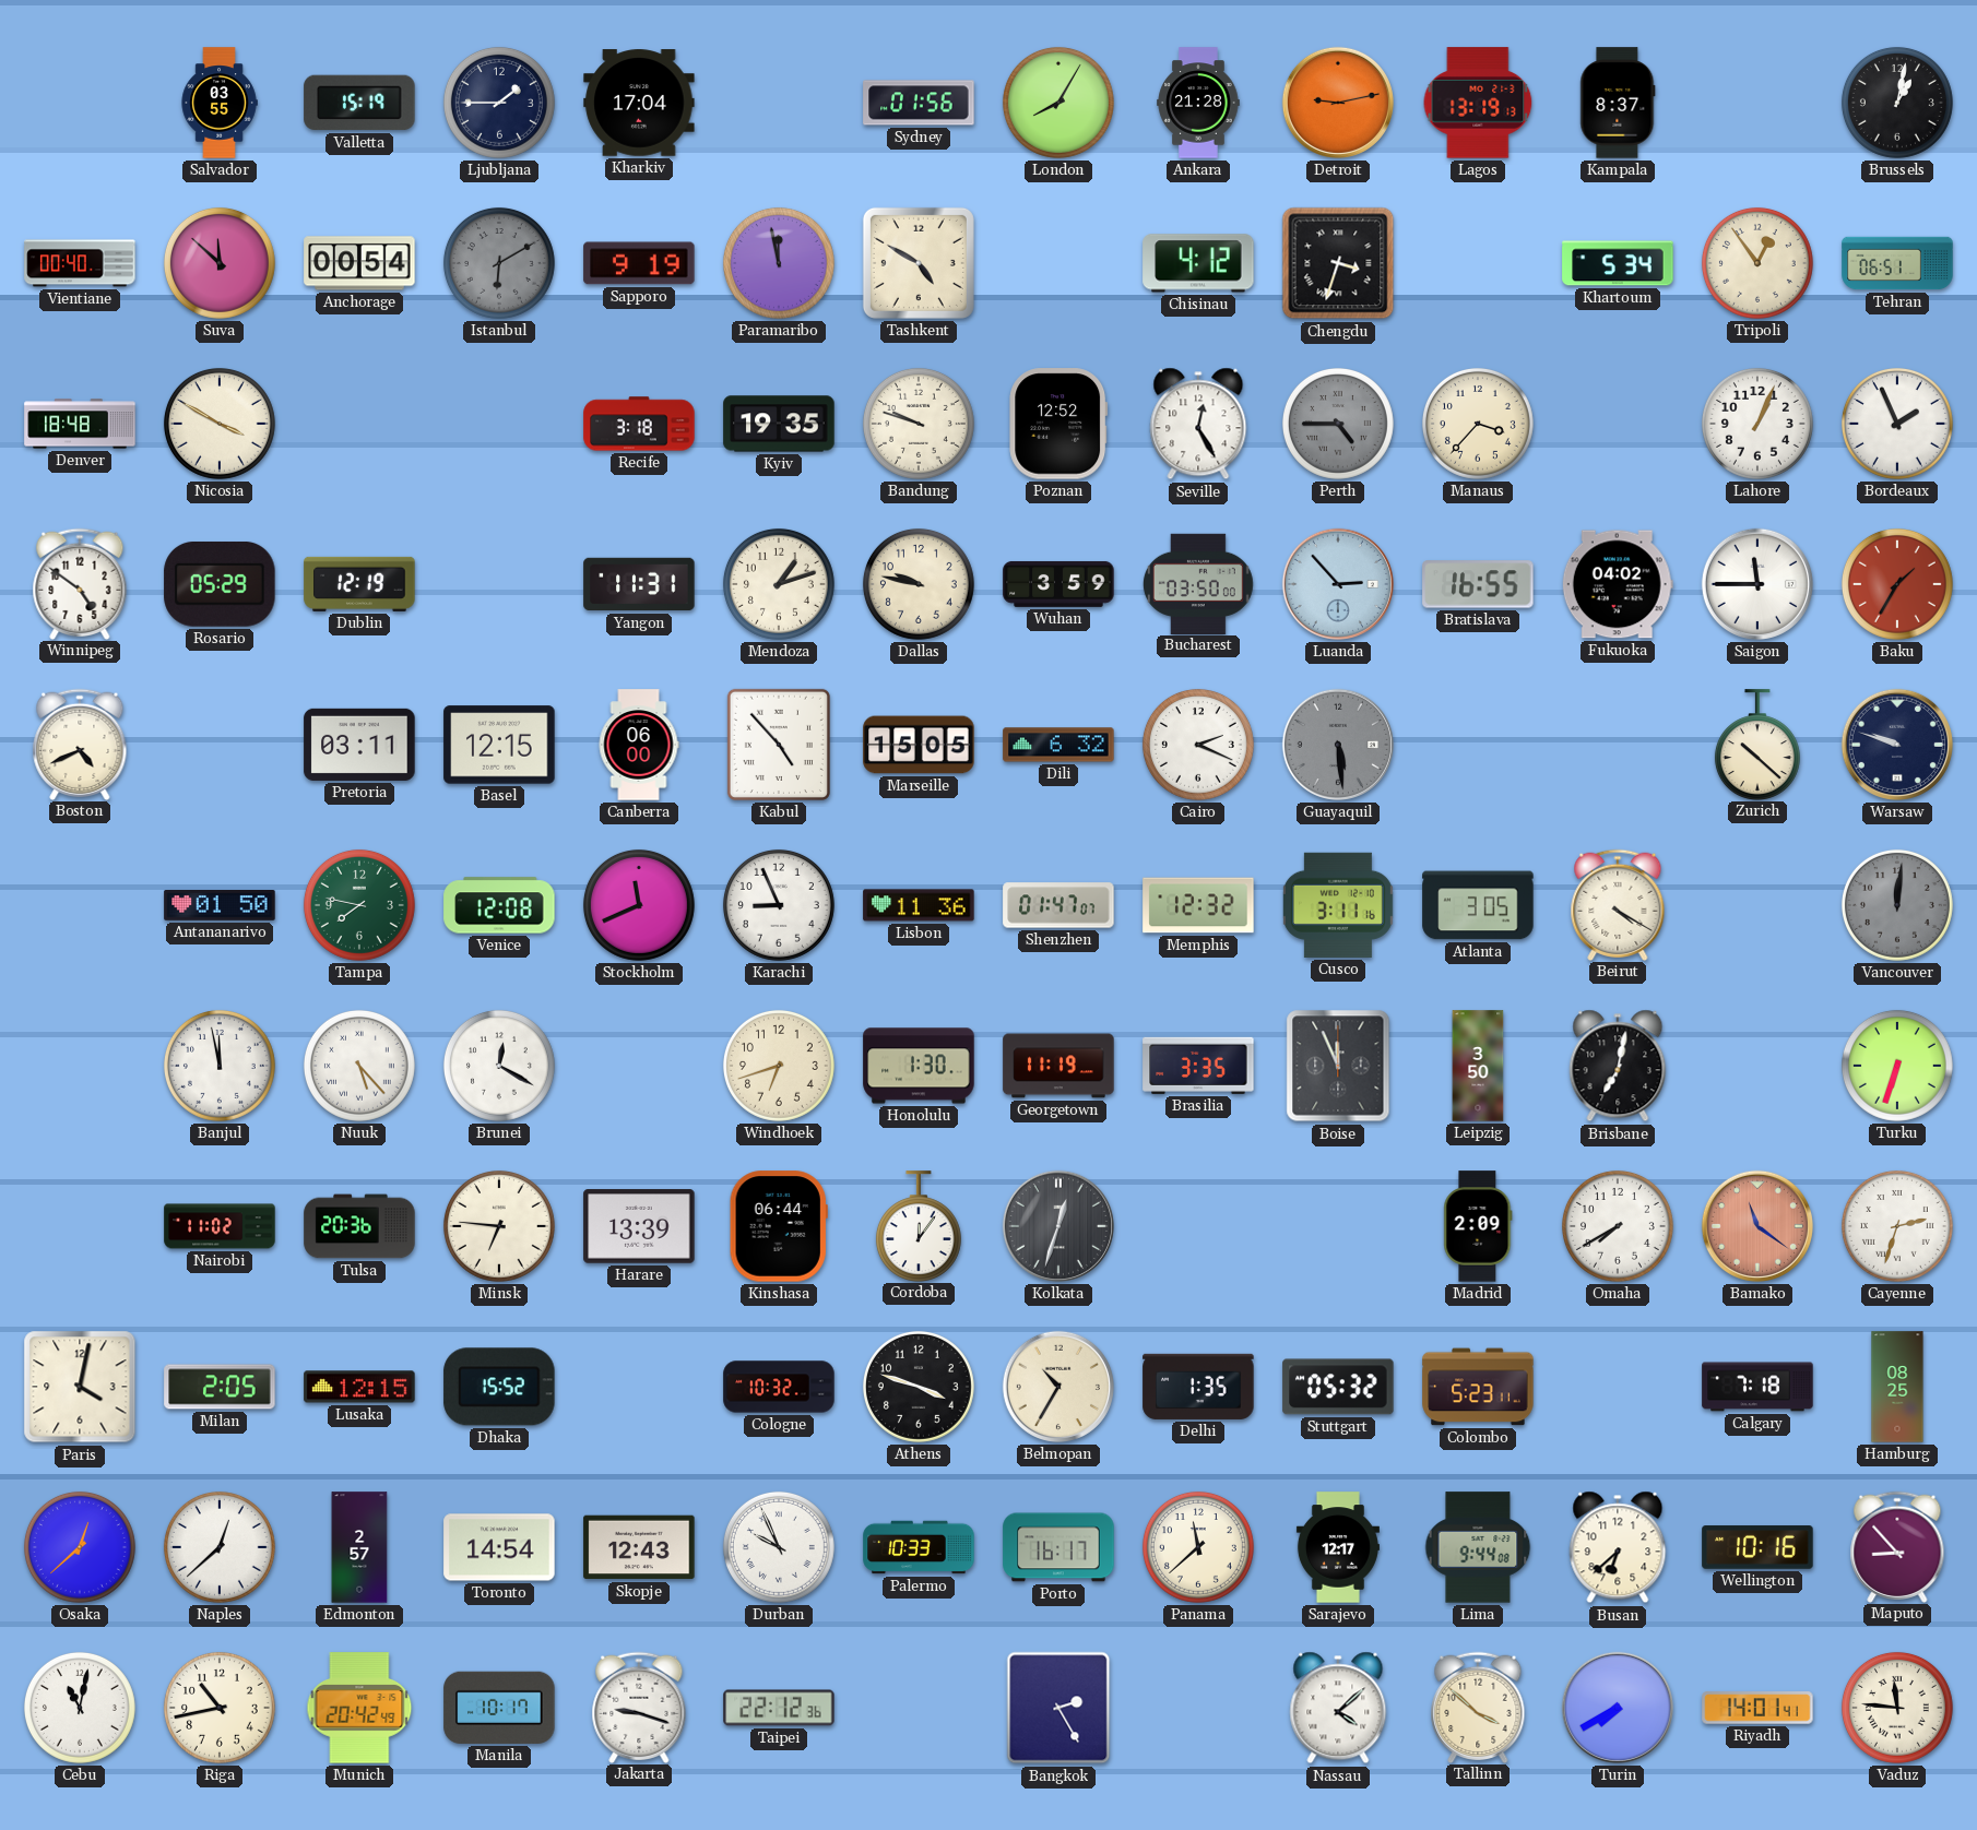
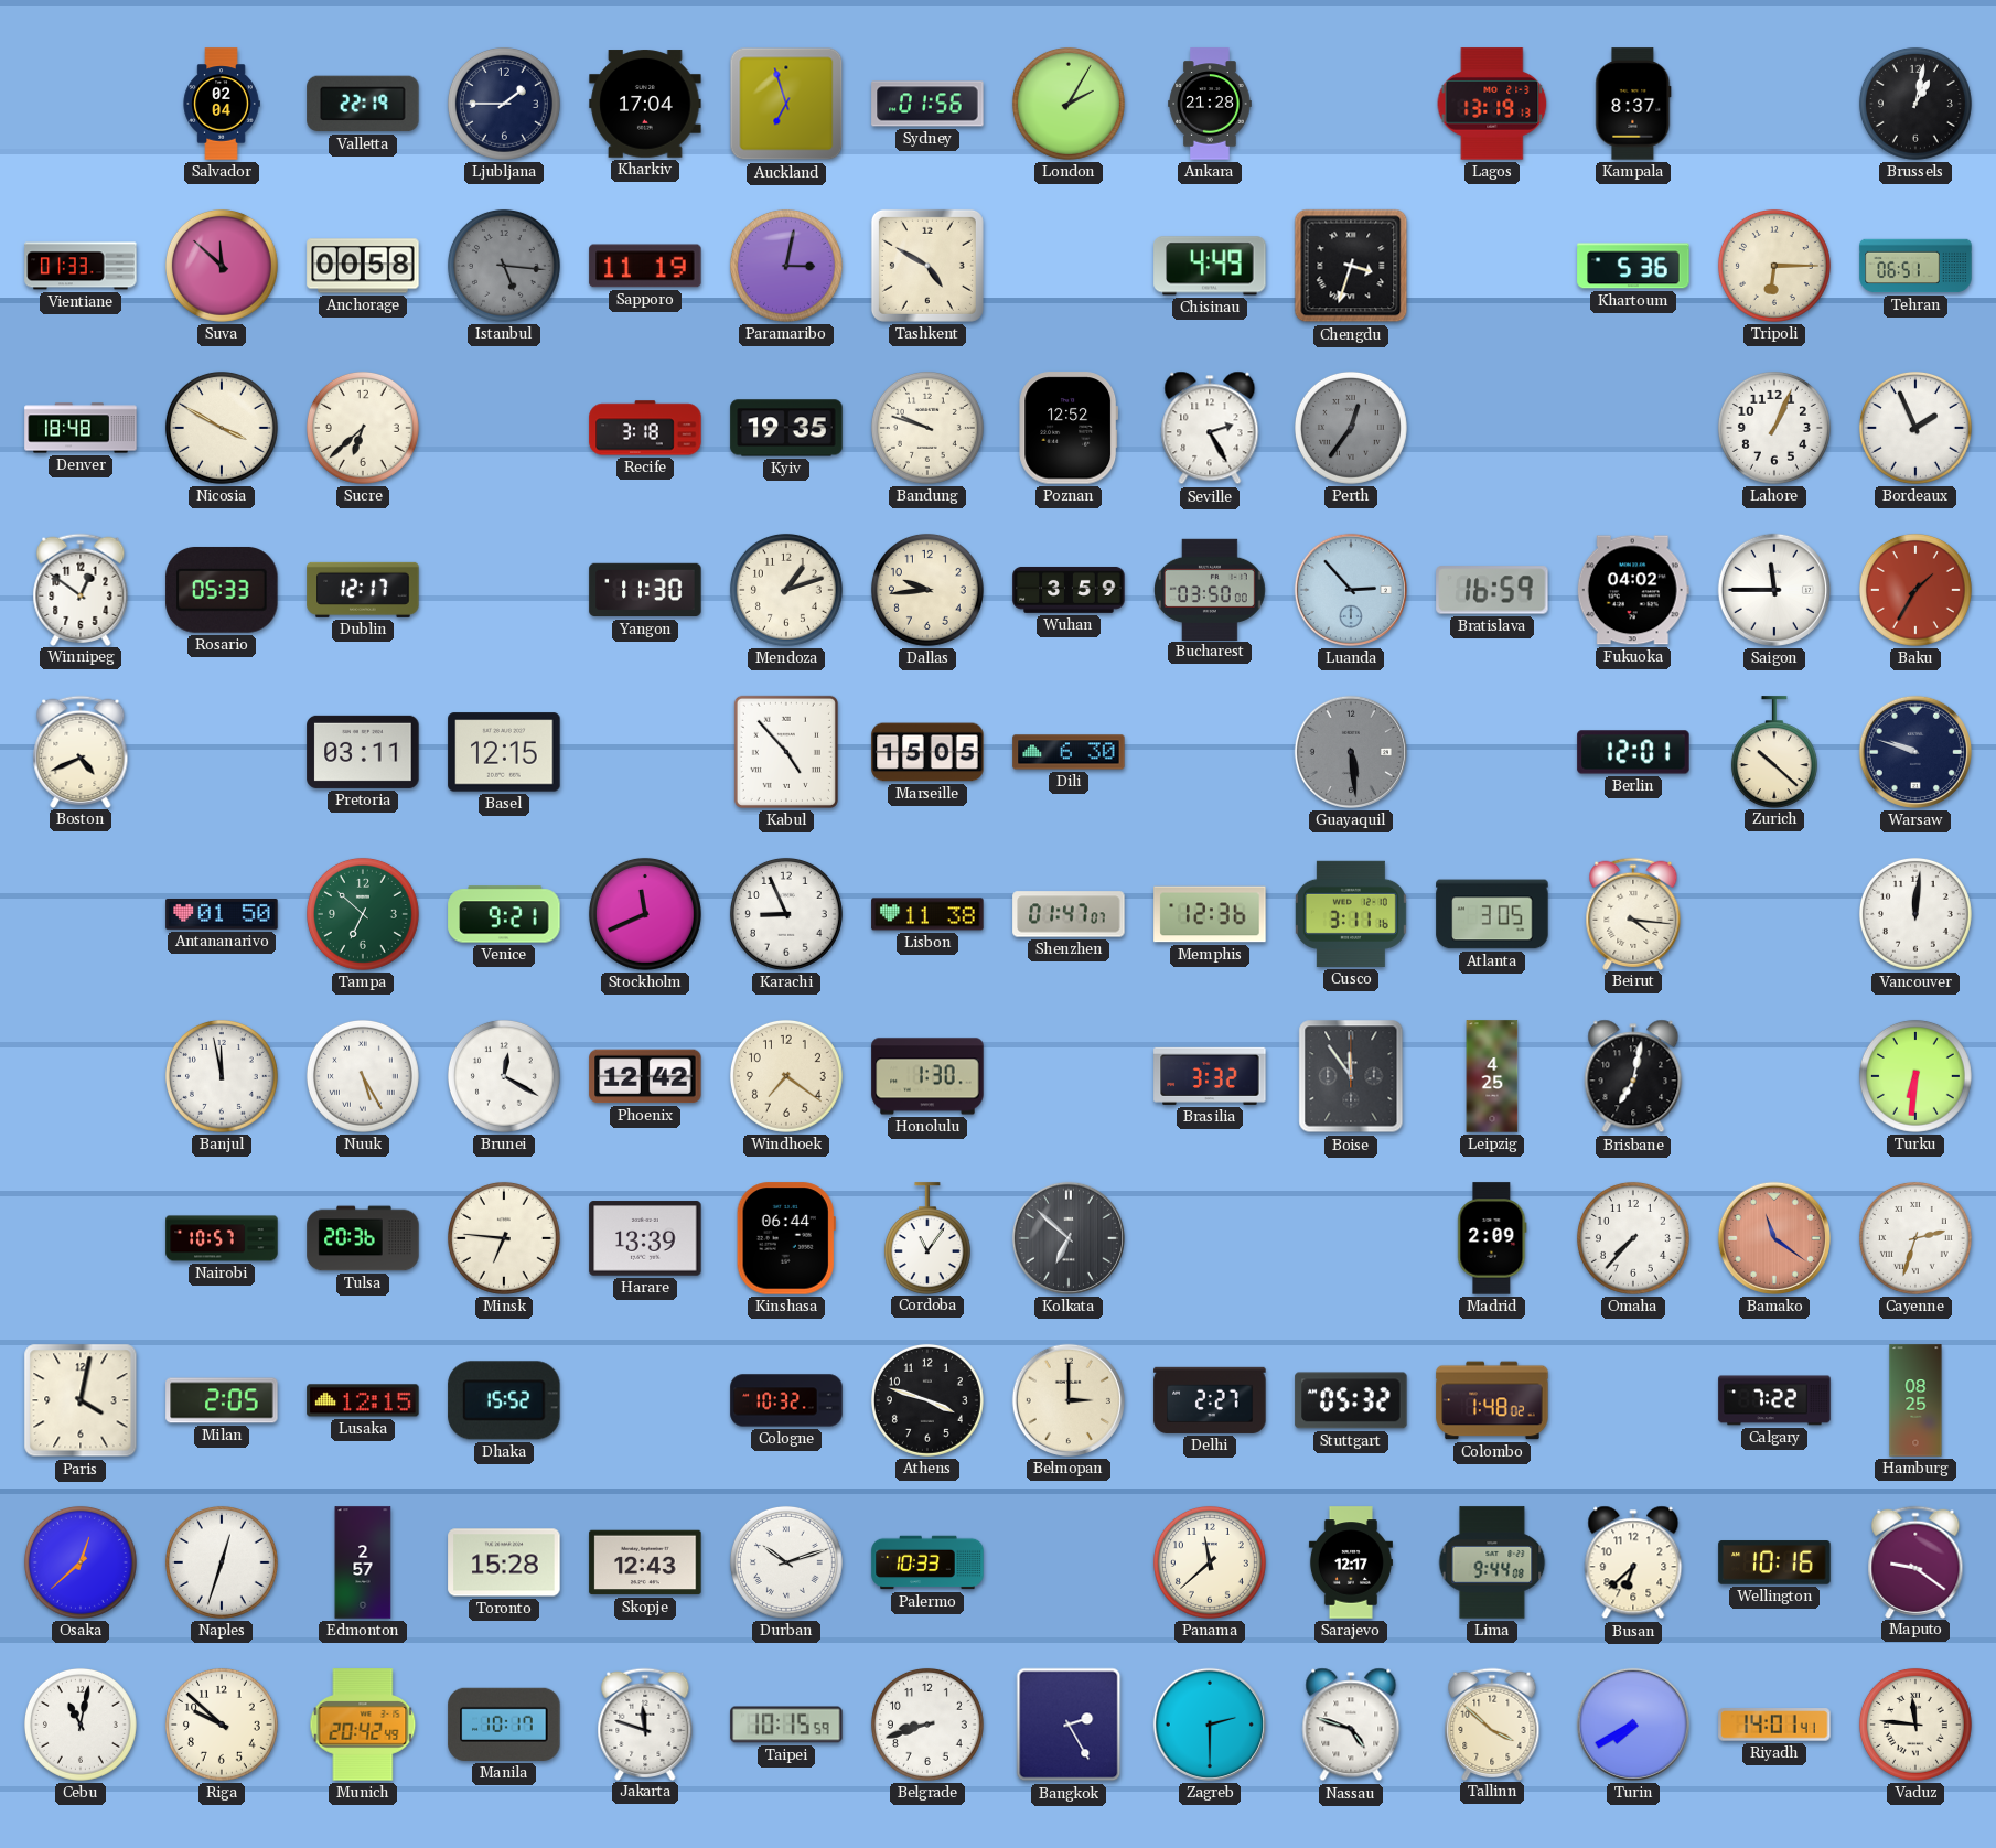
Salvador: 03:55 -> 02:04
Valletta: 15:19 -> 22:19
Auckland: none -> 6:57
London: 8:05 -> 2:05
Detroit: 9:13 -> none
Vientiane: 00:40 -> 01:33
Anchorage: 00:54 -> 00:58
Istanbul: 6:10 -> 5:16
Sapporo: 9:19 -> 11:19
Paramaribo: 11:58 -> 3:02
Chisinau: 4:12 -> 4:49
Khartoum: 5:34 -> 5:36
Tripoli: 12:54 -> 6:15
Sucre: none -> 6:38
Seville: 12:25 -> 2:25
Perth: 4:45 -> 12:36
Manaus: 3:37 -> none
Winnipeg: 4:51 -> 12:51
Rosario: 05:29 -> 05:33
Dublin: 12:19 -> 12:17
Yangon: 11:31 -> 11:30
Dallas: 9:47 -> 9:44
Bratislava: 16:55 -> 16:59
Canberra: 06:00 -> none
Dili: 6:32 -> 6:30
Cairo: 2:19 -> none
Berlin: none -> 12:01
Tampa: 7:47 -> 6:52
Venice: 12:08 -> 9:21
Lisbon: 11:36 -> 11:38
Memphis: 12:32 -> 12:36
Beirut: 4:20 -> 4:16
Vancouver dial: grey -> white
Nuuk: 5:23 -> 5:25
Phoenix: none -> 12:42
Windhoek: 6:42 -> 7:21
Georgetown: 11:19 -> none
Brasilia: 3:35 -> 3:32
Boise: 11:56 -> 11:54
Leipzig: 3:50 -> 4:25
Turku: 6:33 -> 6:31
Nairobi: 11:02 -> 10:57
Cordoba: 12:06 -> 11:06
Kolkata: 12:33 -> 6:52
Omaha: 7:40 -> 7:37
Belmopan: 10:35 -> 3:00
Delhi: 1:35 -> 2:27
Colombo: 5:23 -> 1:48
Calgary: 7:18 -> 7:22
Naples: 12:38 -> 12:33
Toronto: 14:54 -> 15:28
Durban: 9:56 -> 10:12
Porto: 16:17 -> none
Maputo: 8:53 -> 9:21
Riga: 10:43 -> 9:52
Jakarta: 9:18 -> 11:48
Taipei: 22:12 -> 10:15
Belgrade: none -> 8:42
Zagreb: none -> 2:30
Nassau: 4:08 -> 4:48
